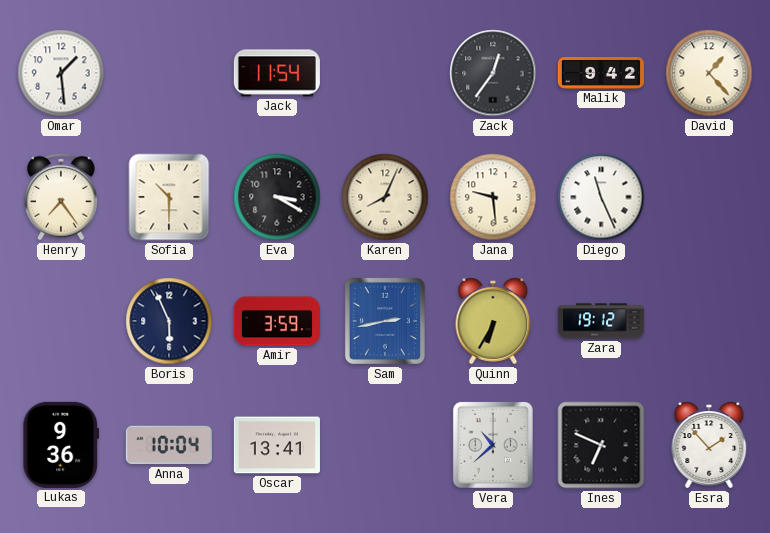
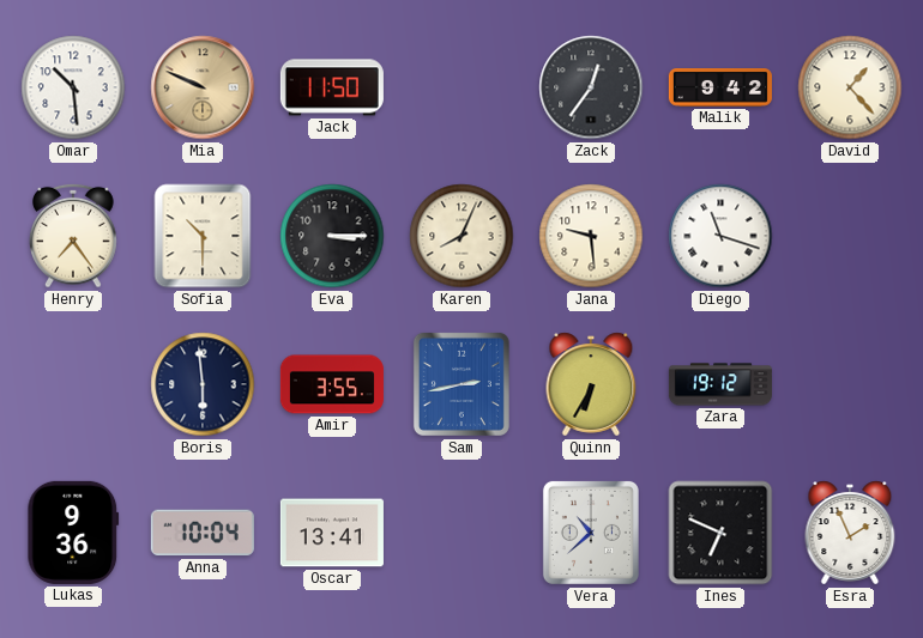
Omar: 1:29 -> 10:29
Mia: none -> 9:49
Jack: 11:54 -> 11:50
Eva: 3:20 -> 3:15
Diego: 11:26 -> 11:18
Boris: 5:56 -> 5:59
Amir: 3:59 -> 3:55
Esra: 1:53 -> 1:56
